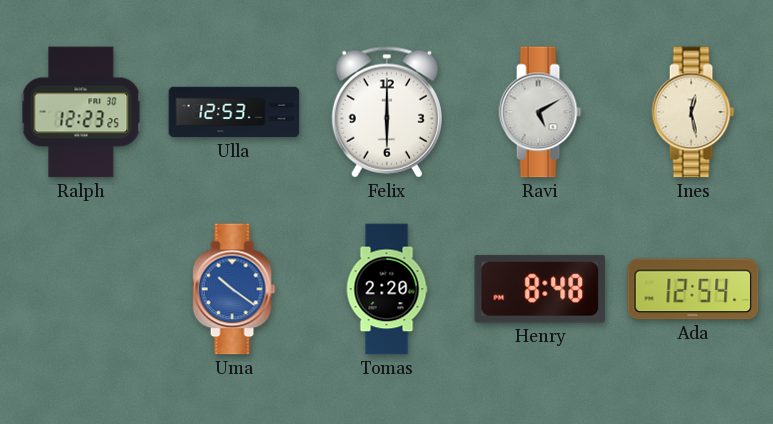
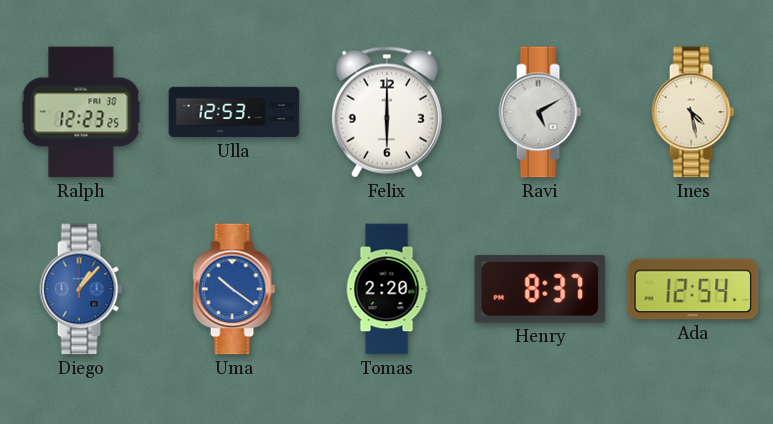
Ines: 12:28 -> 4:28
Diego: none -> 1:07
Henry: 8:48 -> 8:37
